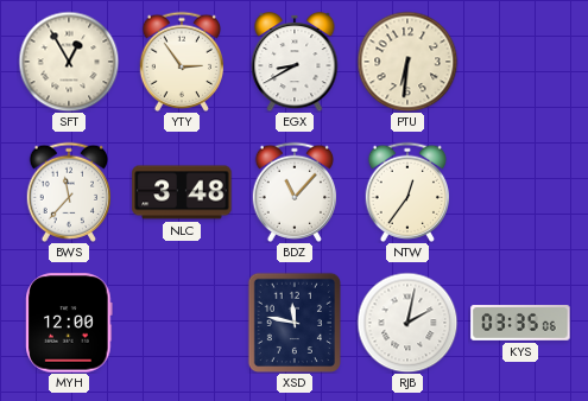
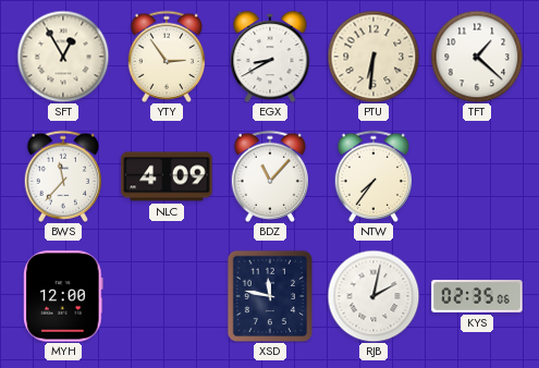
TFT: none -> 1:22
NLC: 3:48 -> 4:09
NTW: 12:36 -> 7:36
KYS: 03:35 -> 02:35
